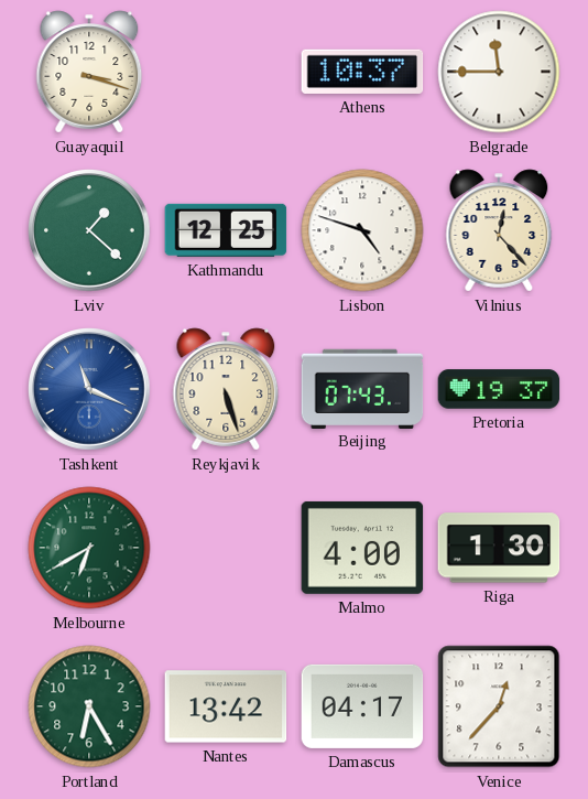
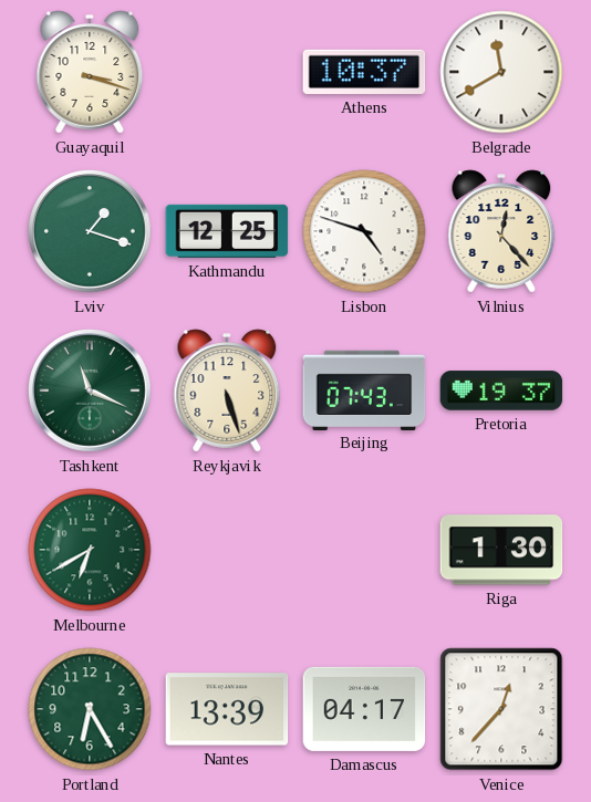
Belgrade: 11:45 -> 11:40
Lviv: 1:22 -> 1:18
Tashkent dial: blue -> green
Malmo: 4:00 -> none
Nantes: 13:42 -> 13:39
